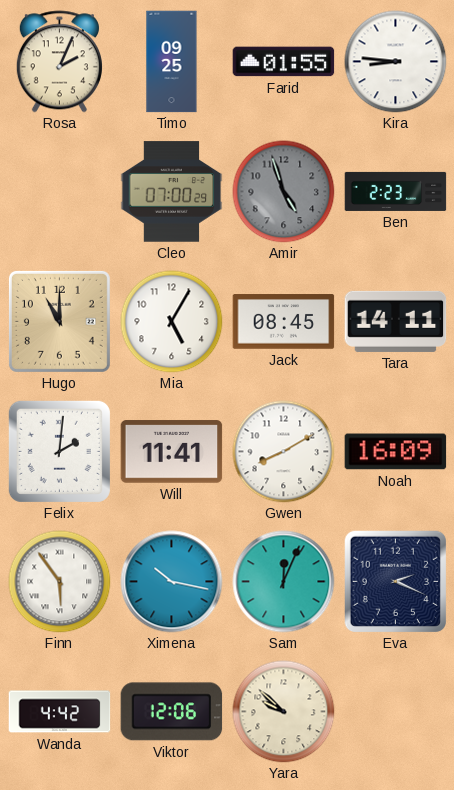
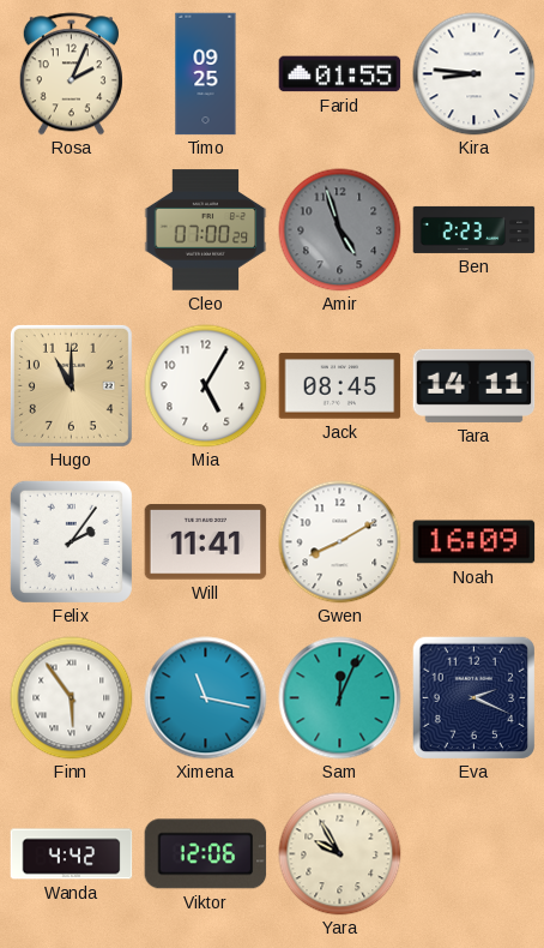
Felix: 2:01 -> 2:06
Ximena: 10:17 -> 11:17
Yara: 9:52 -> 9:55
